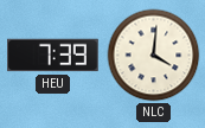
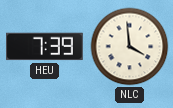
NLC: 4:01 -> 3:59
